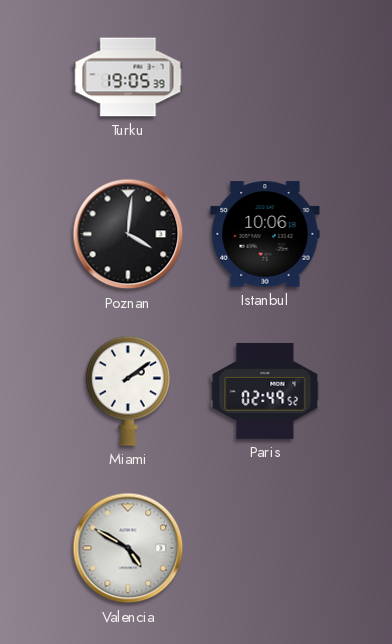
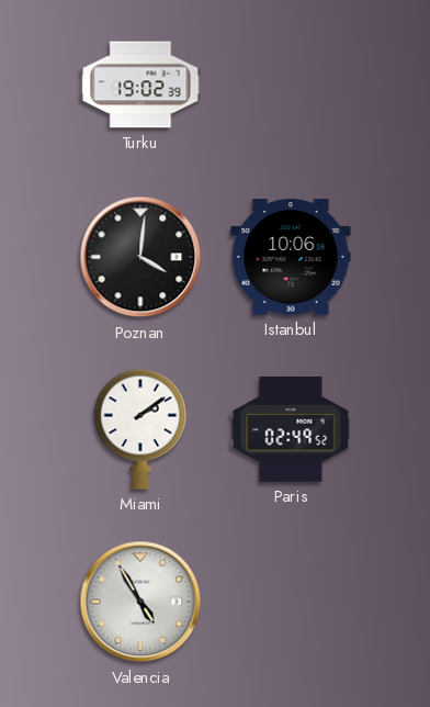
Turku: 19:05 -> 19:02
Valencia: 4:50 -> 4:55
